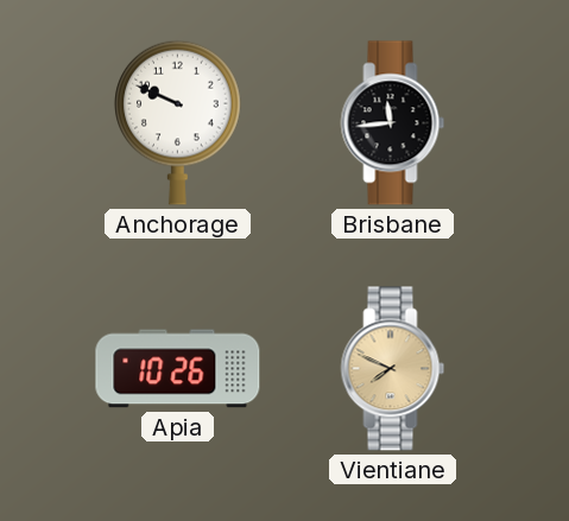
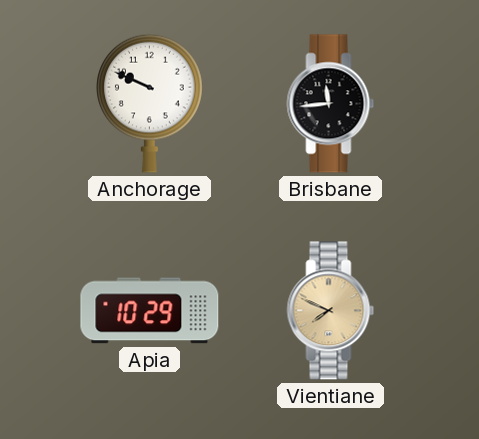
Apia: 10:26 -> 10:29
